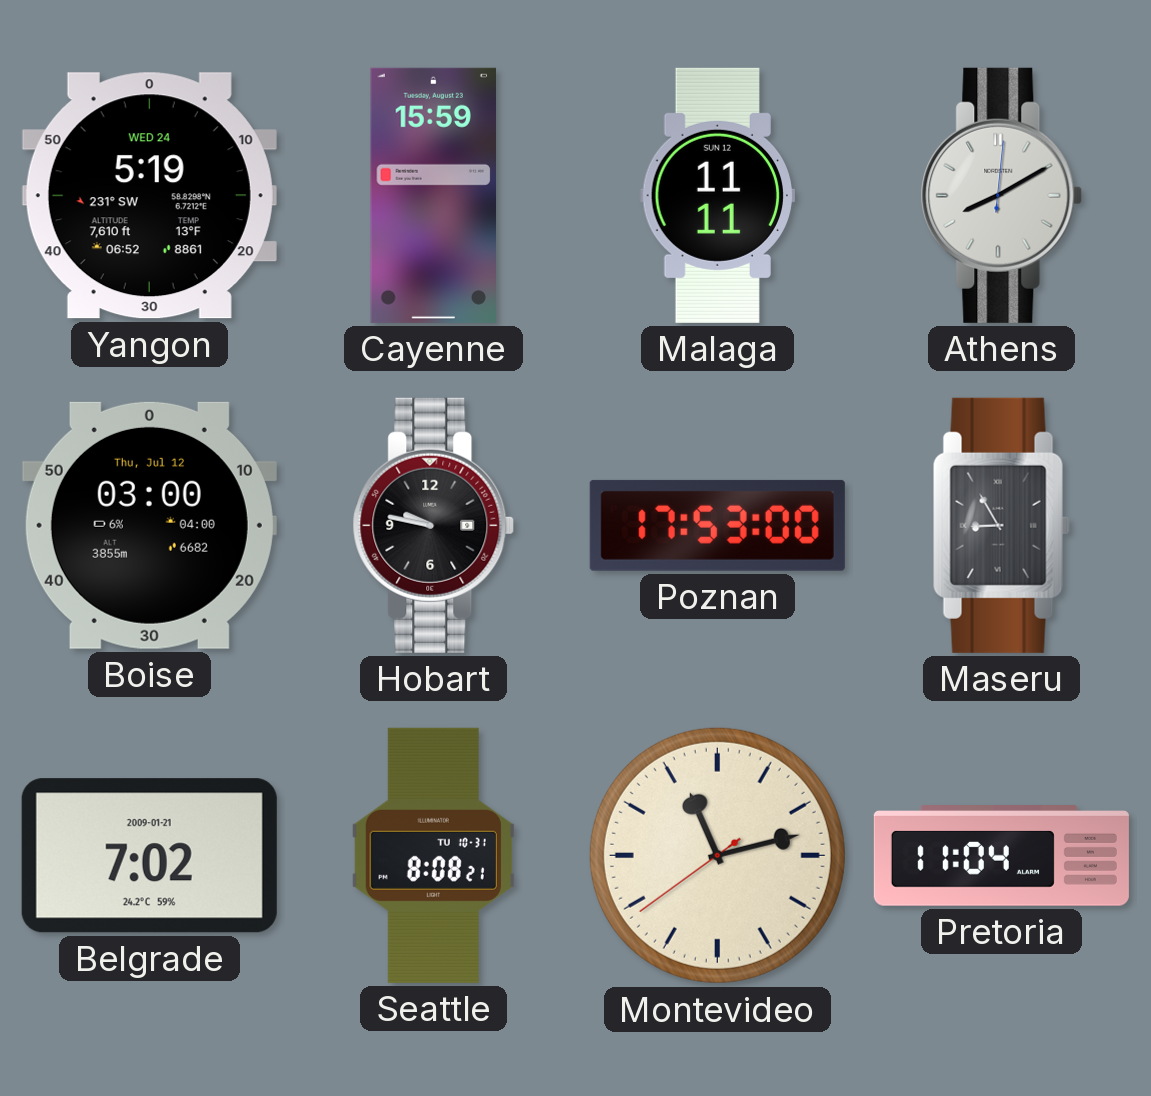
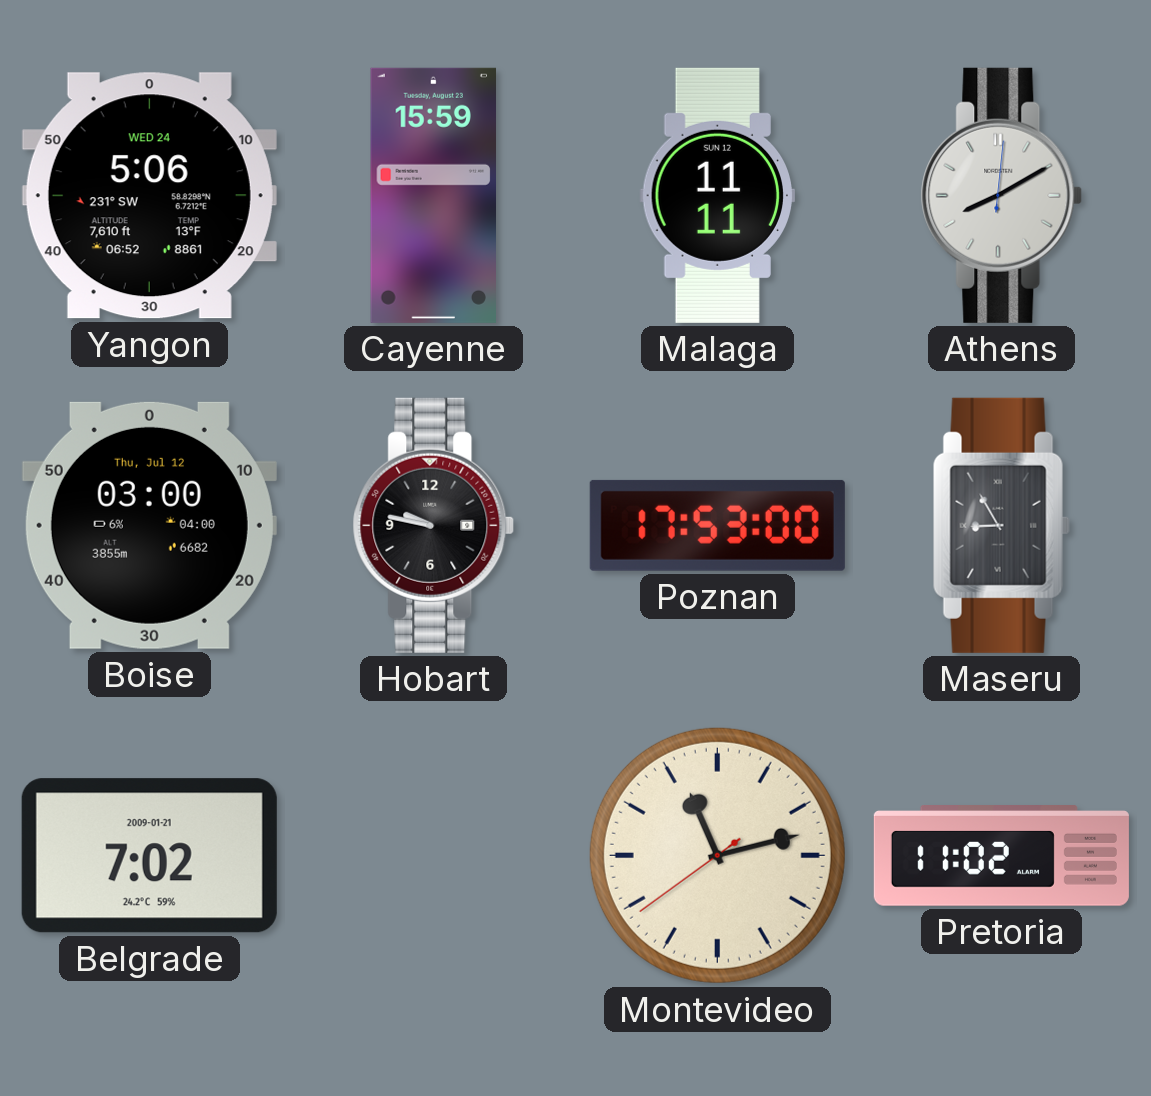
Yangon: 5:19 -> 5:06
Seattle: 8:08 -> none
Pretoria: 11:04 -> 11:02
